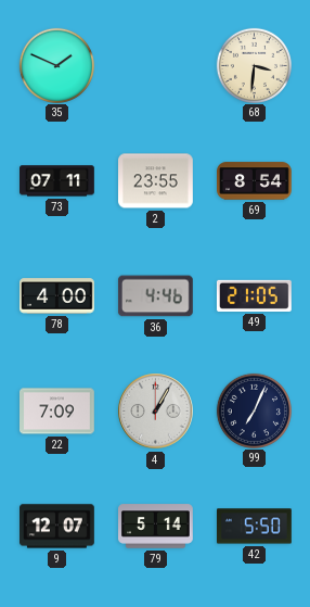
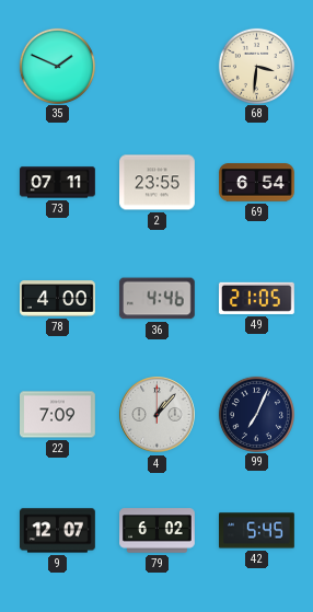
69: 8:54 -> 6:54
4: 1:05 -> 1:07
79: 5:14 -> 6:02
42: 5:50 -> 5:45
